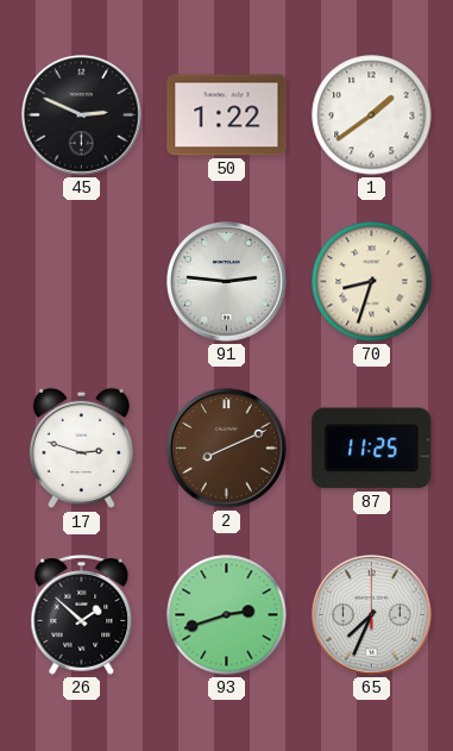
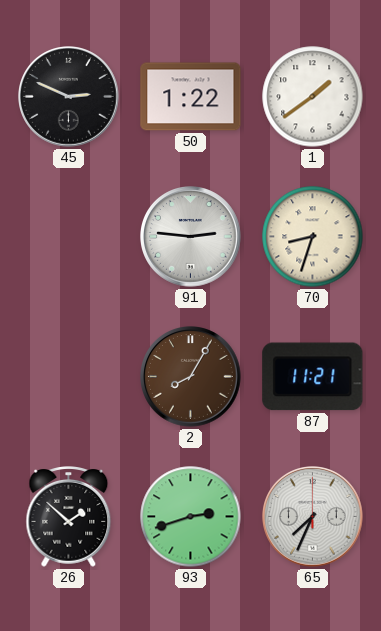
17: 2:48 -> none
2: 8:11 -> 8:05
87: 11:25 -> 11:21
